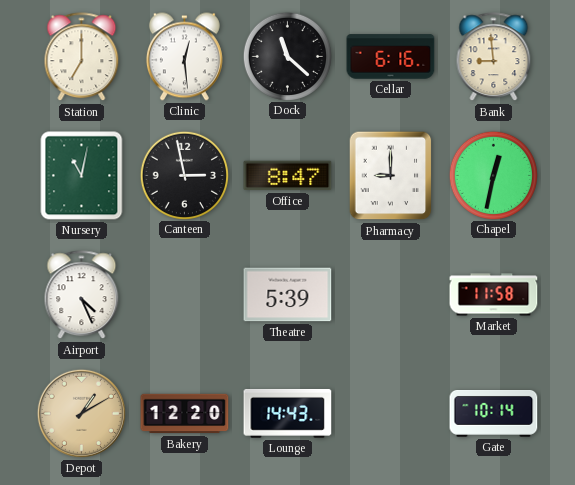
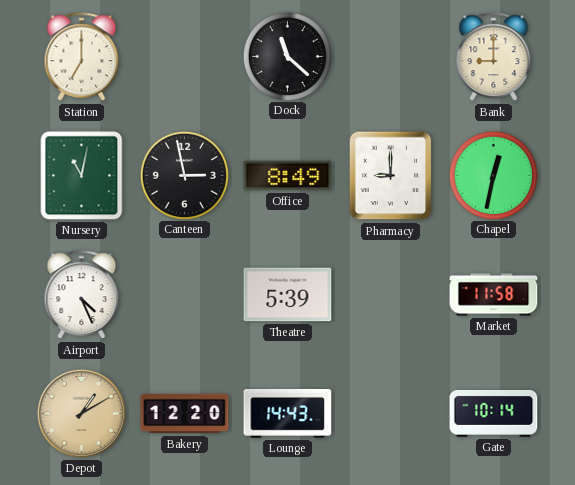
Clinic: 12:29 -> none
Cellar: 6:16 -> none
Bank: 8:59 -> 9:00
Office: 8:47 -> 8:49
